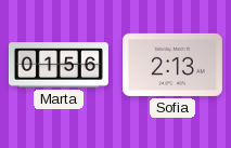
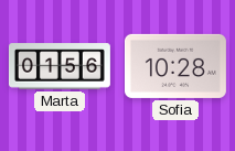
Sofia: 2:13 -> 10:28
